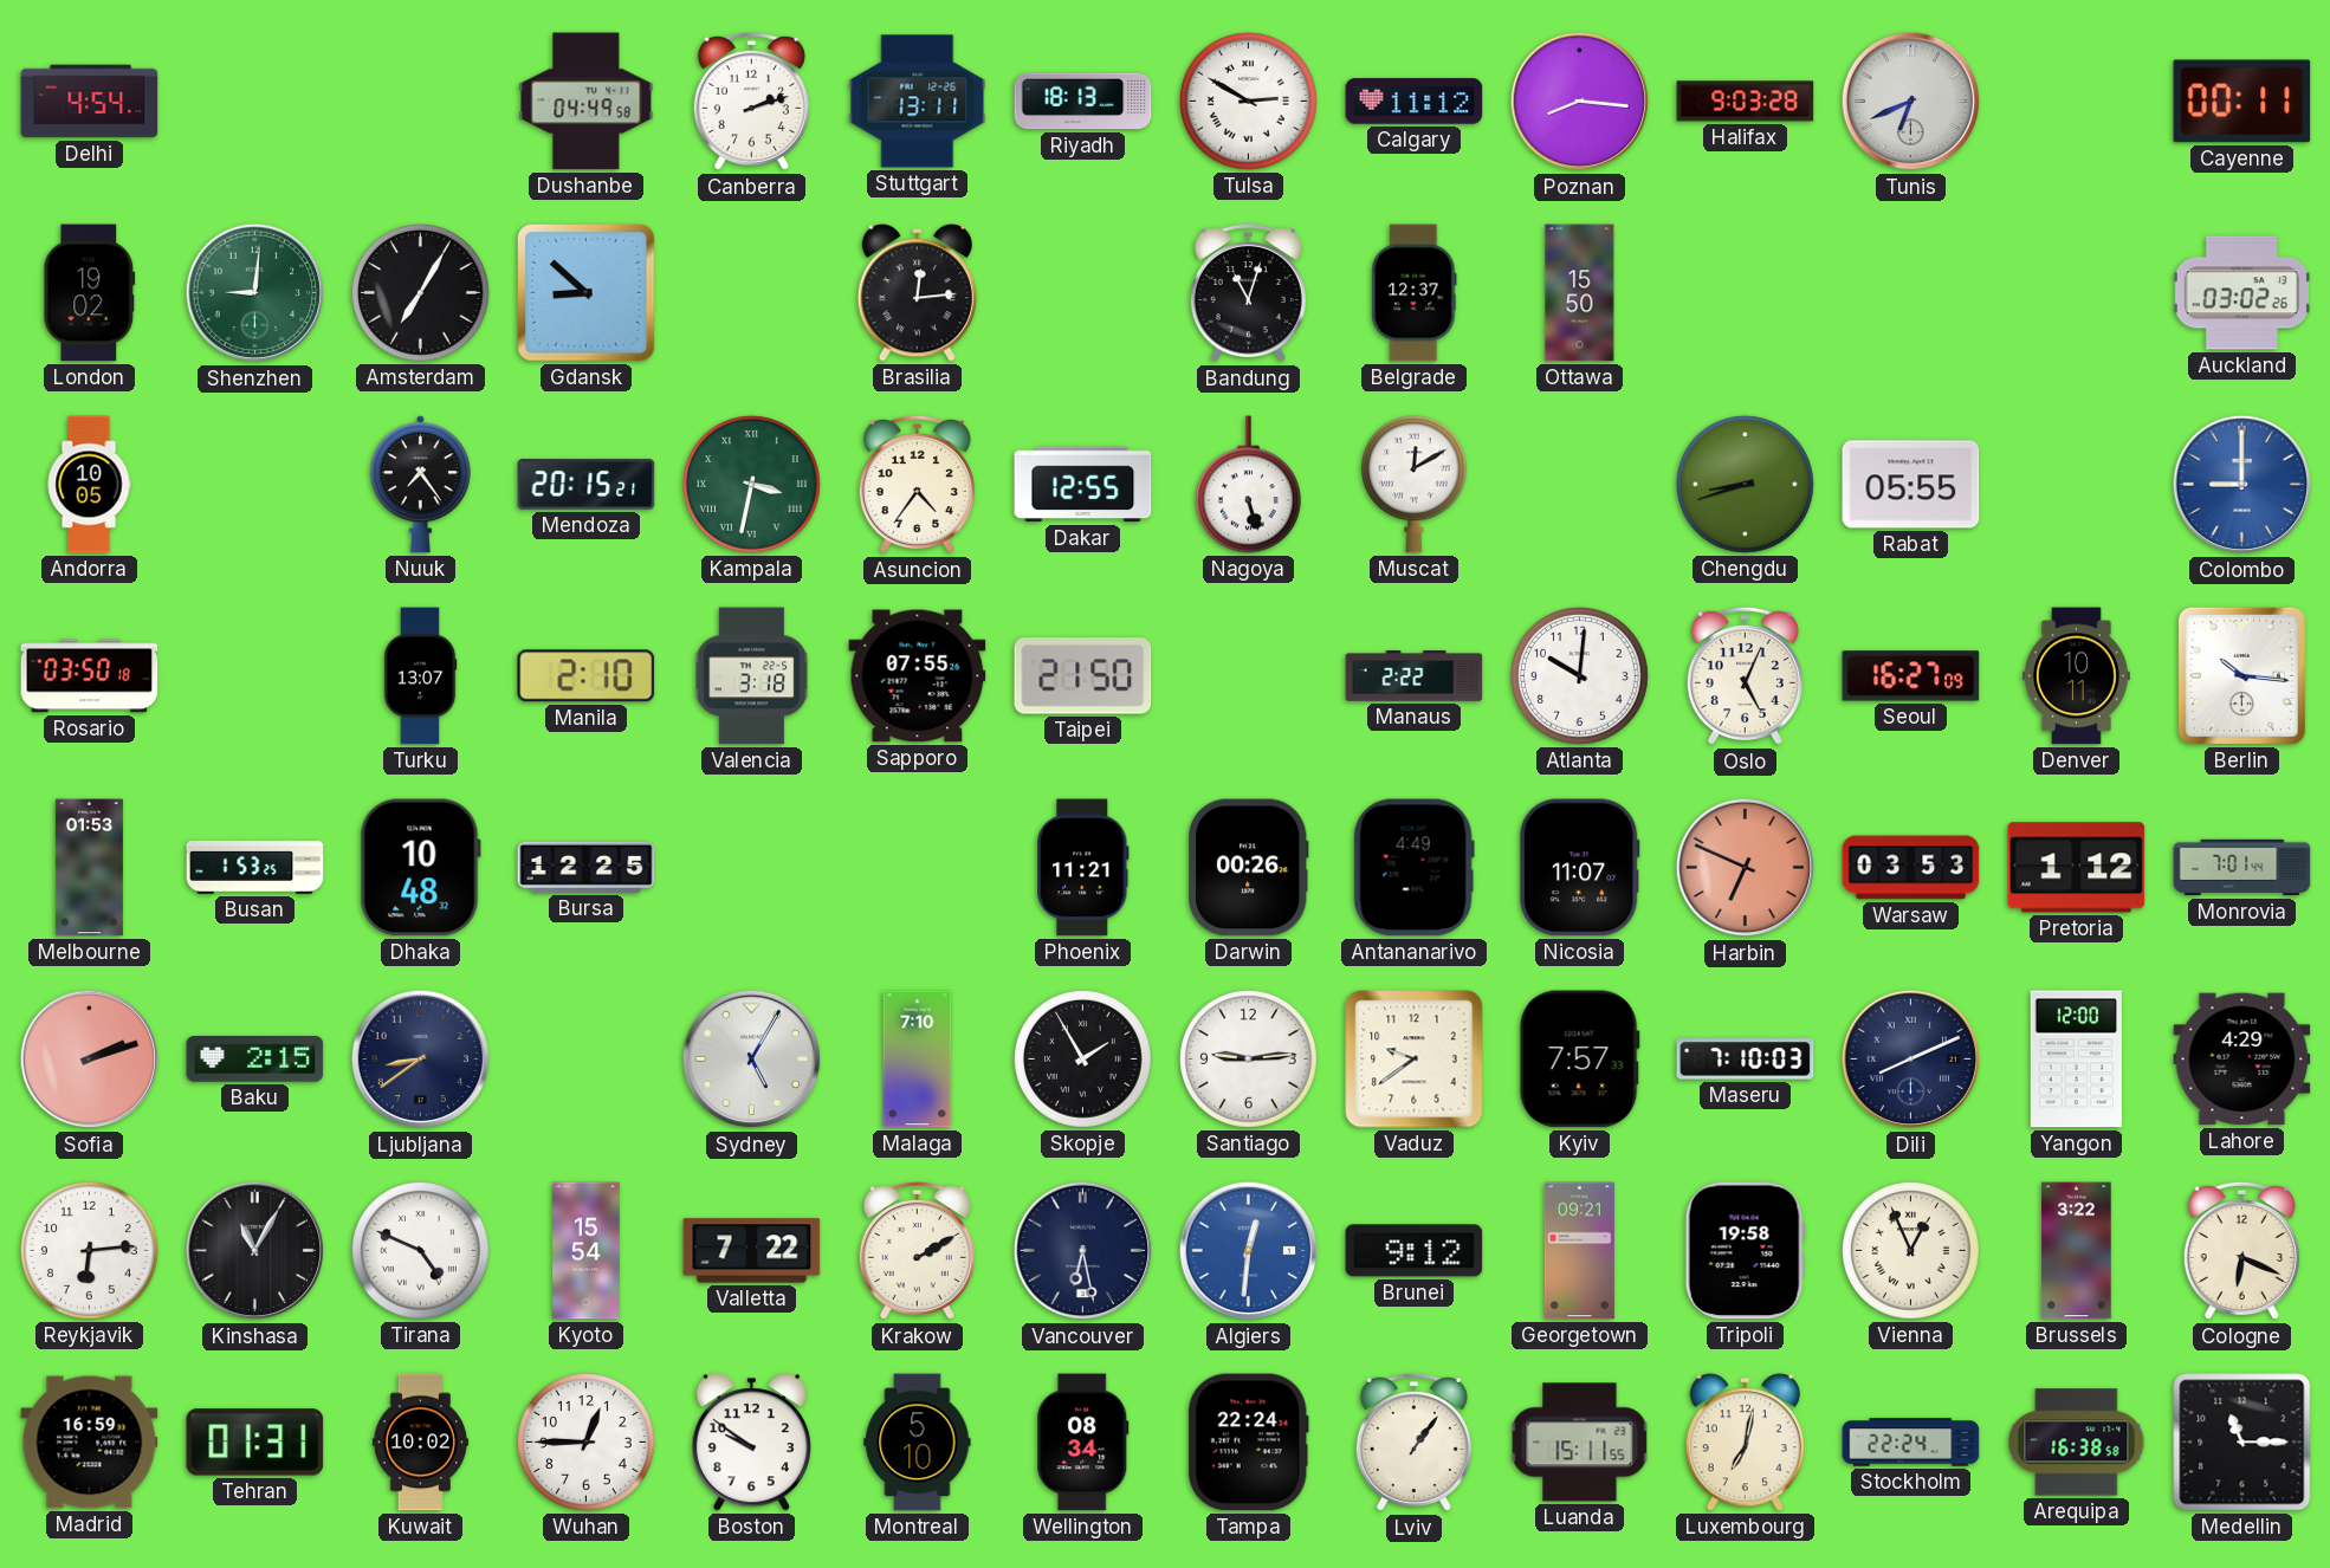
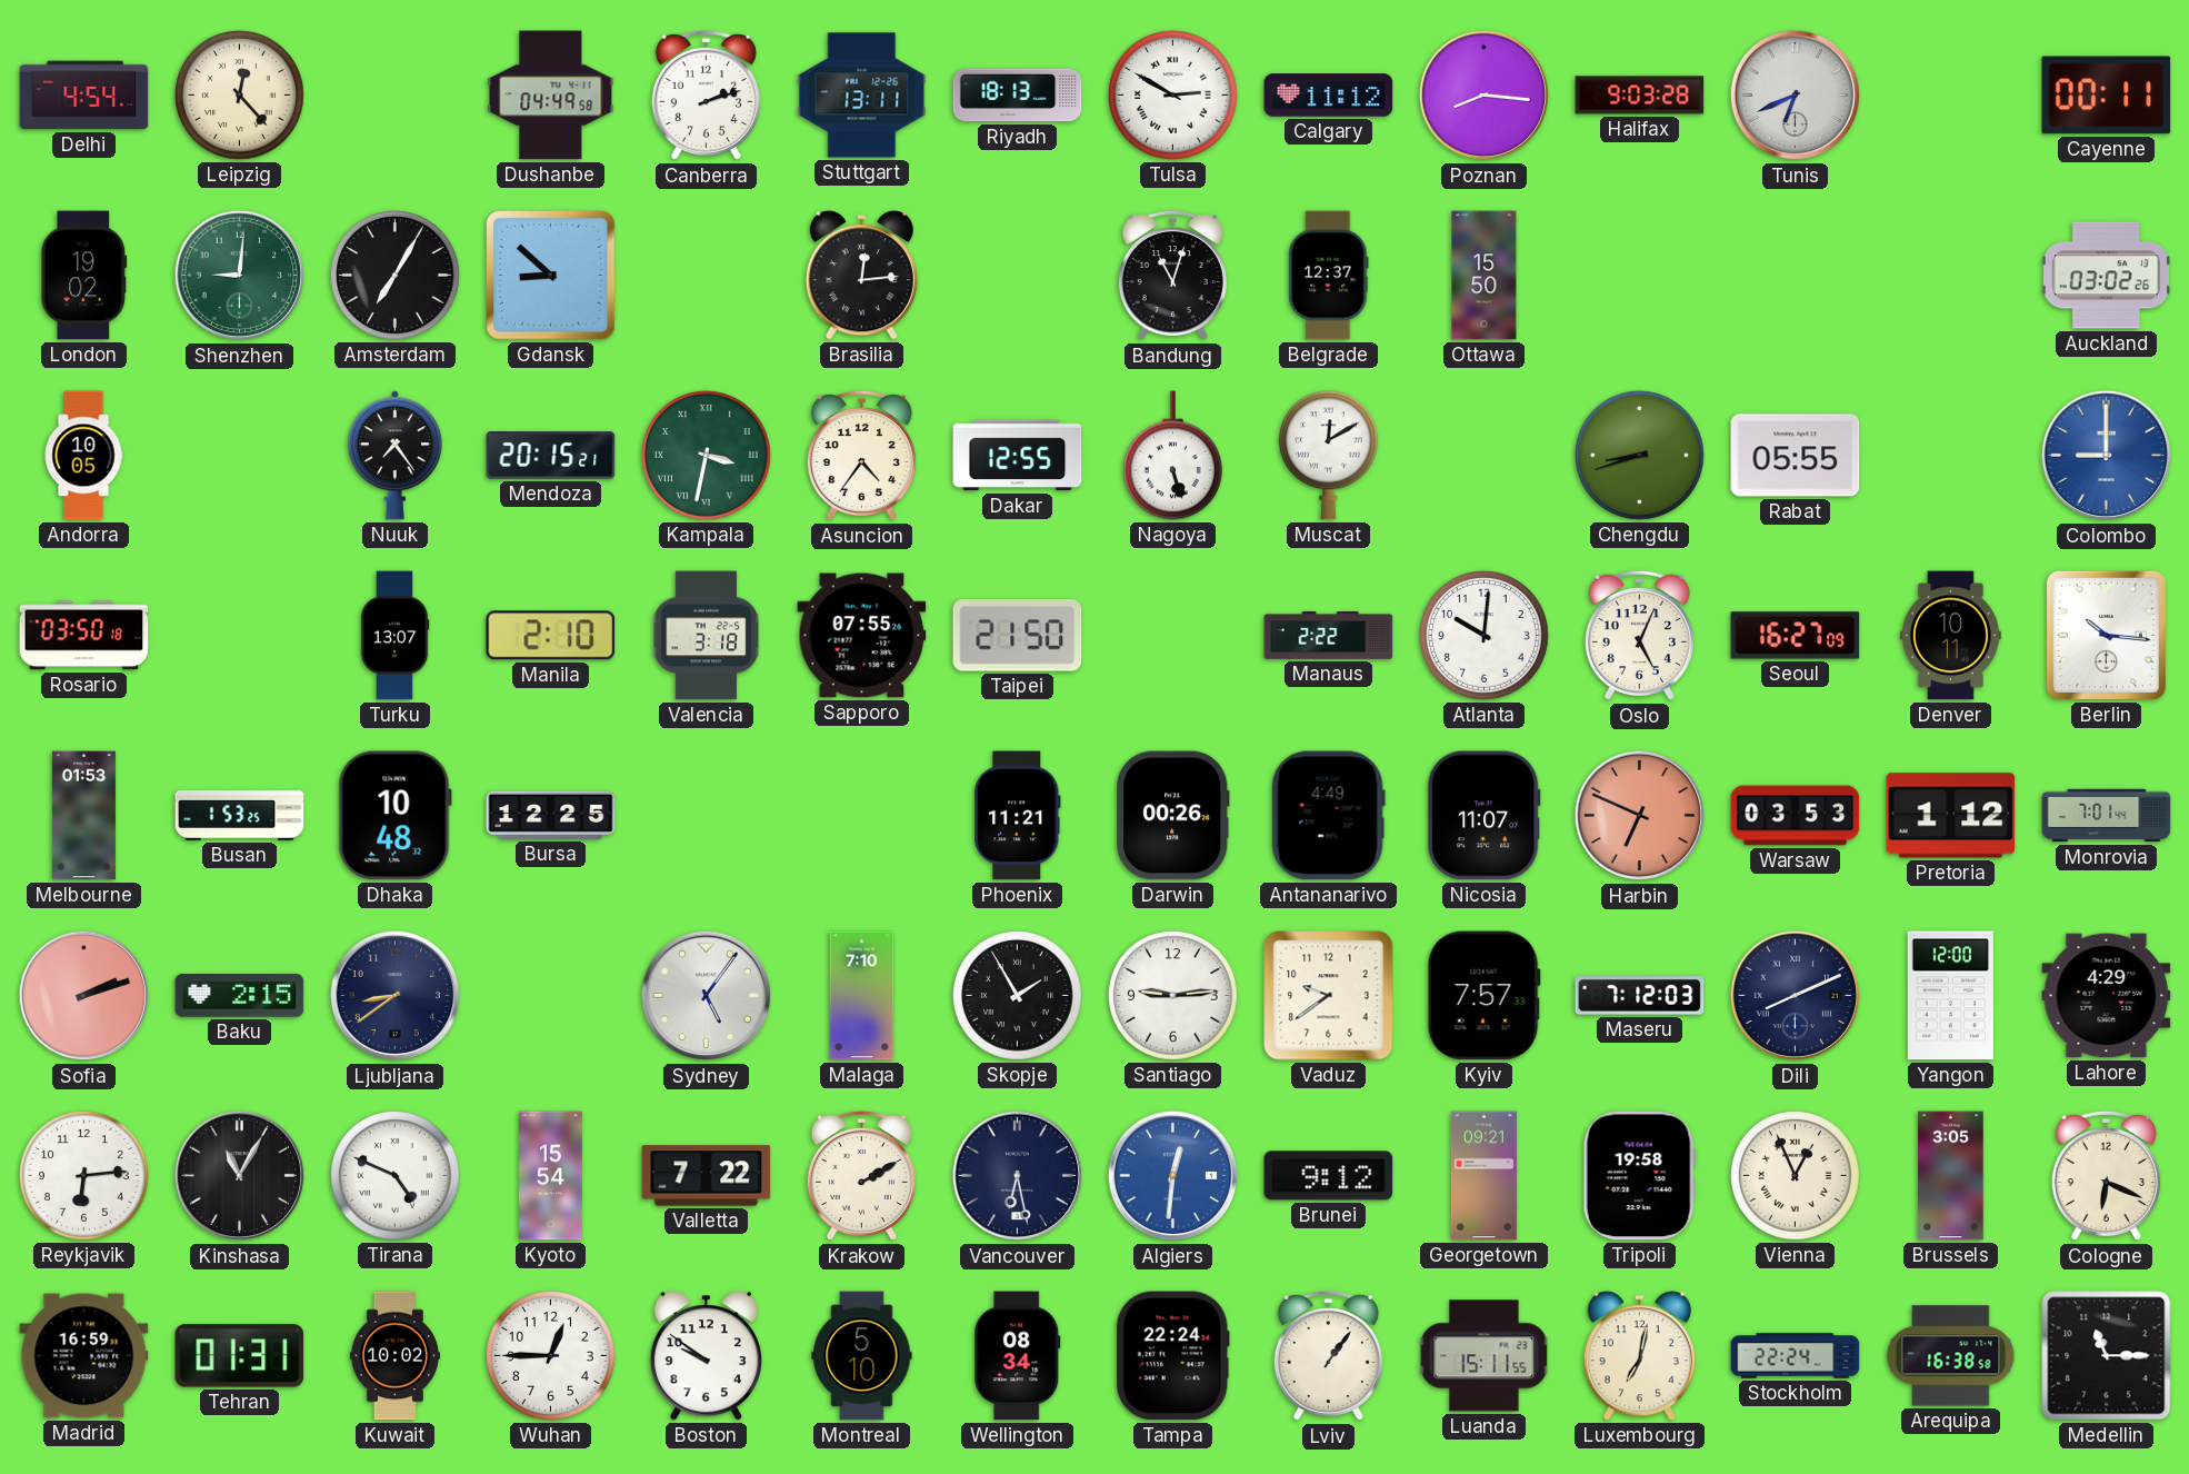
Leipzig: none -> 12:23
Sydney: 5:05 -> 5:06
Maseru: 7:10 -> 7:12
Brussels: 3:22 -> 3:05
